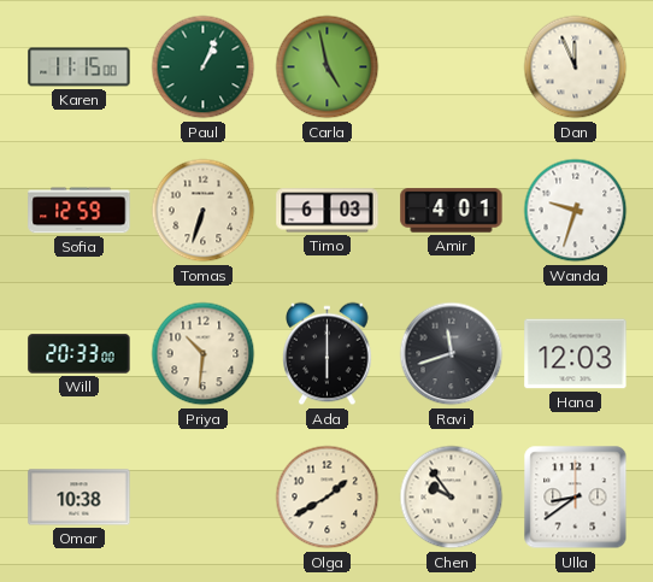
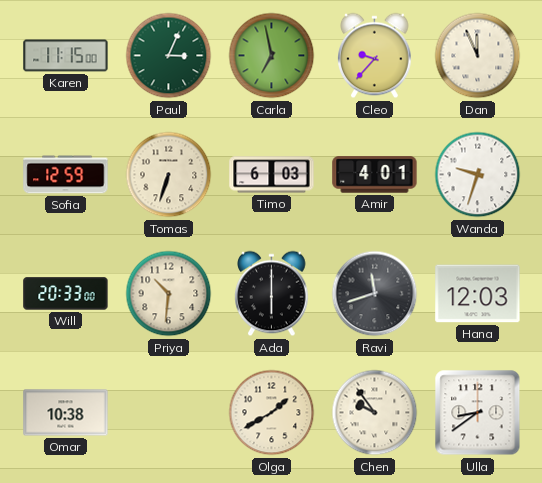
Paul: 1:04 -> 3:04
Carla: 4:58 -> 6:58
Cleo: none -> 9:37
